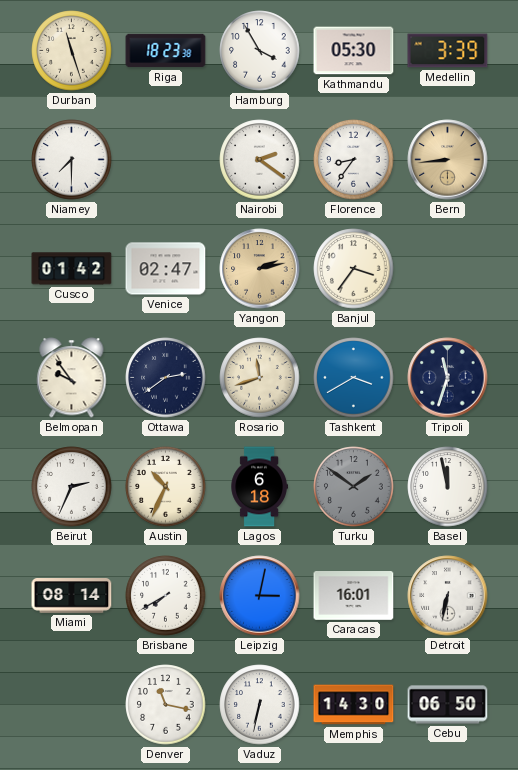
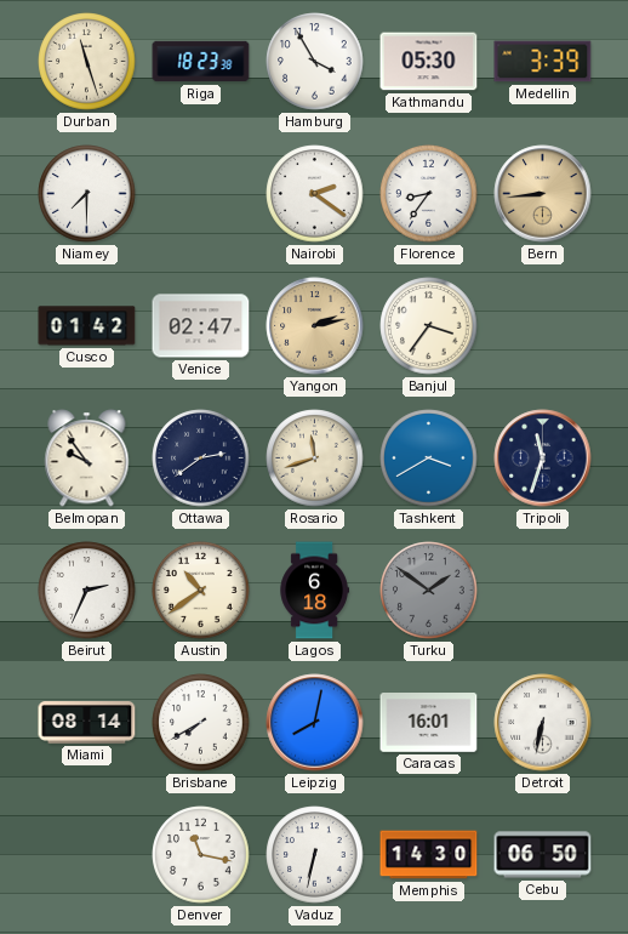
Austin: 10:34 -> 10:39
Basel: 11:58 -> none
Leipzig: 3:02 -> 8:02
